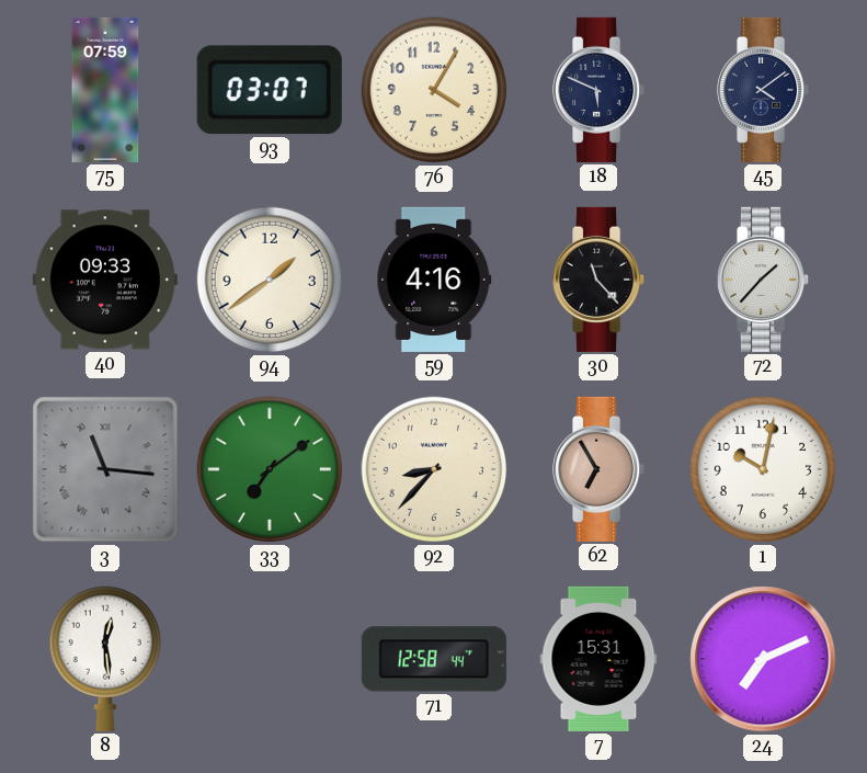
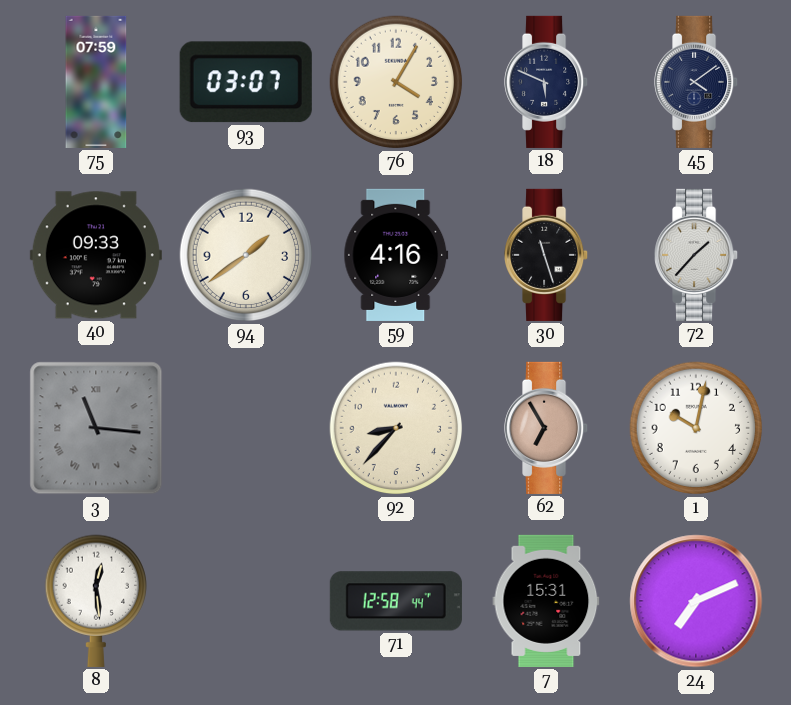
30: 11:23 -> 11:27
33: 7:09 -> none
